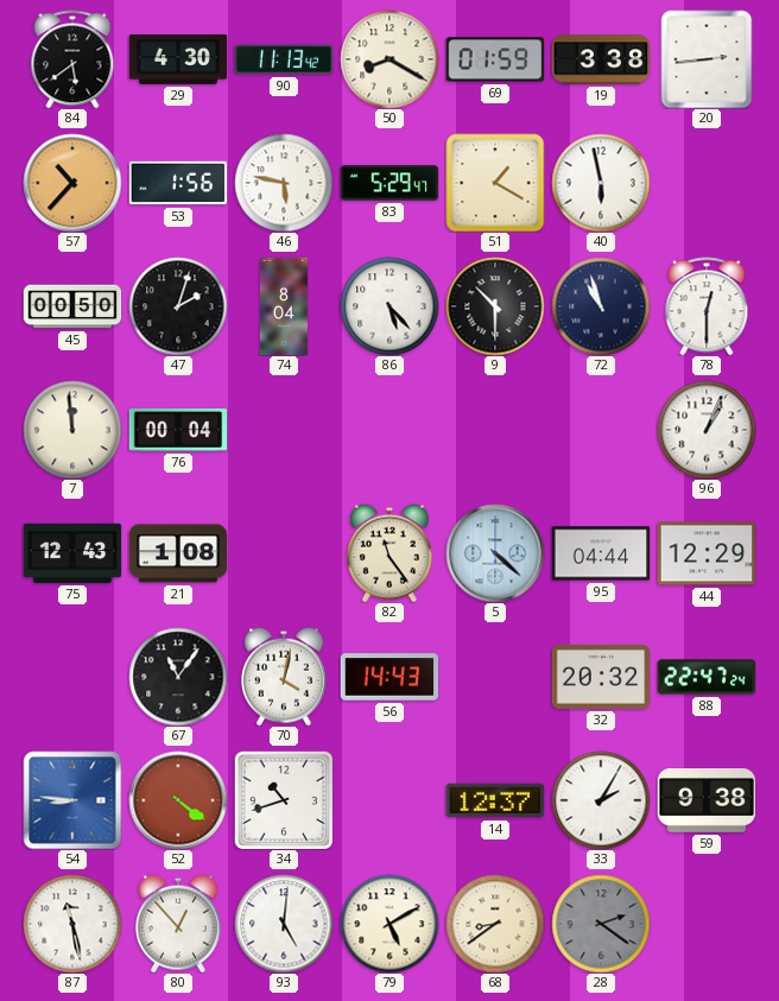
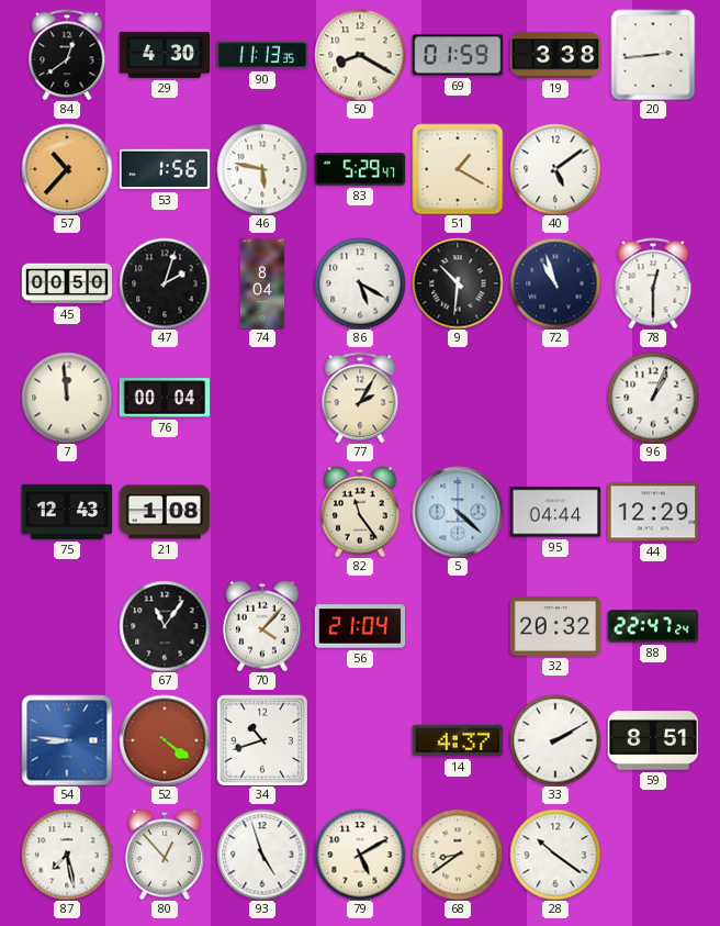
84: 5:39 -> 12:39
90: 11:13:42 -> 11:13:35
40: 5:58 -> 5:09
86: 5:23 -> 5:20
9: 10:30 -> 10:31
77: none -> 2:05
70: 4:02 -> 4:07
56: 14:43 -> 21:04
14: 12:37 -> 4:37
33: 2:05 -> 2:10
59: 9:38 -> 8:51
87: 11:28 -> 7:28
93: 5:01 -> 4:57
28: 2:21 -> 10:21
28 dial: grey -> white
